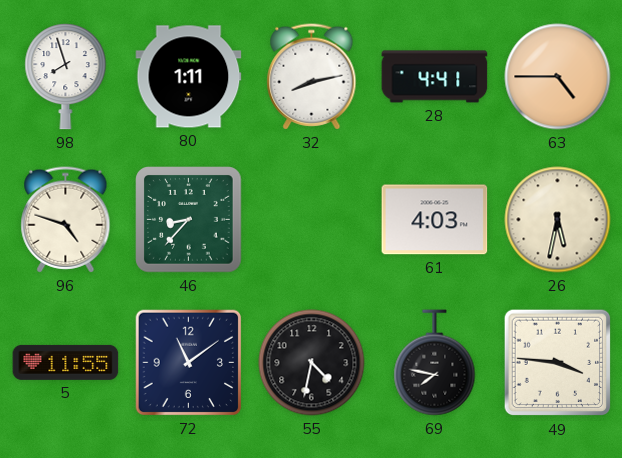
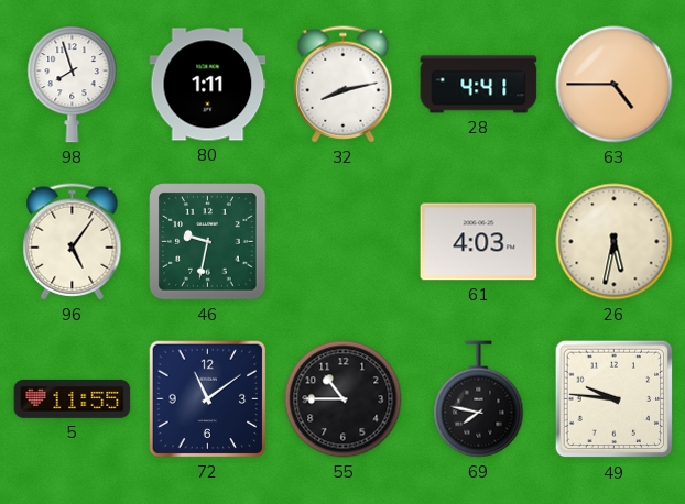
96: 4:48 -> 5:06
46: 8:37 -> 9:32
55: 4:32 -> 10:45
49: 3:46 -> 9:46
